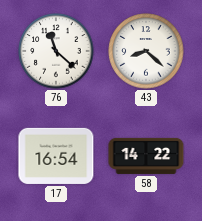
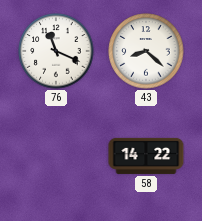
76: 11:22 -> 11:19
17: 16:54 -> none
